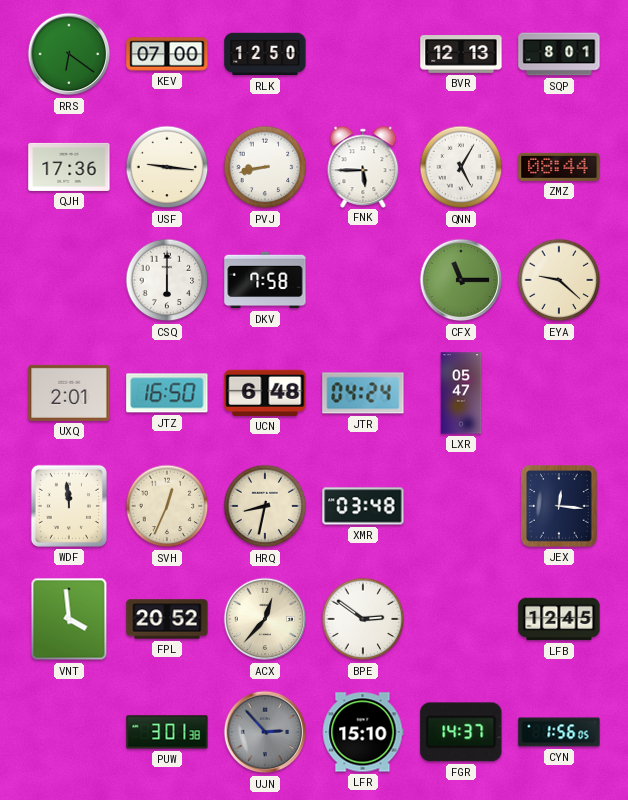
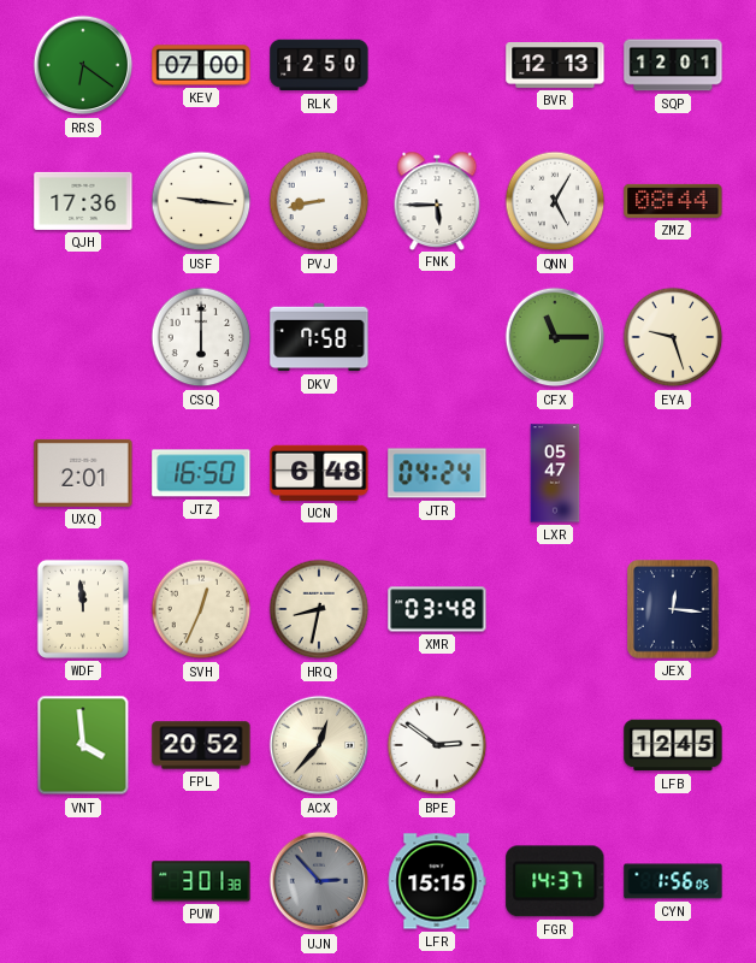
SQP: 8:01 -> 12:01
EYA: 9:22 -> 9:27
LFR: 15:10 -> 15:15
